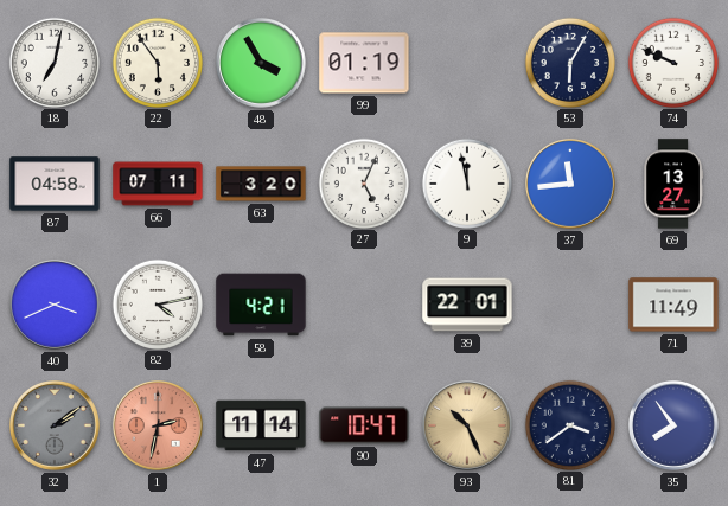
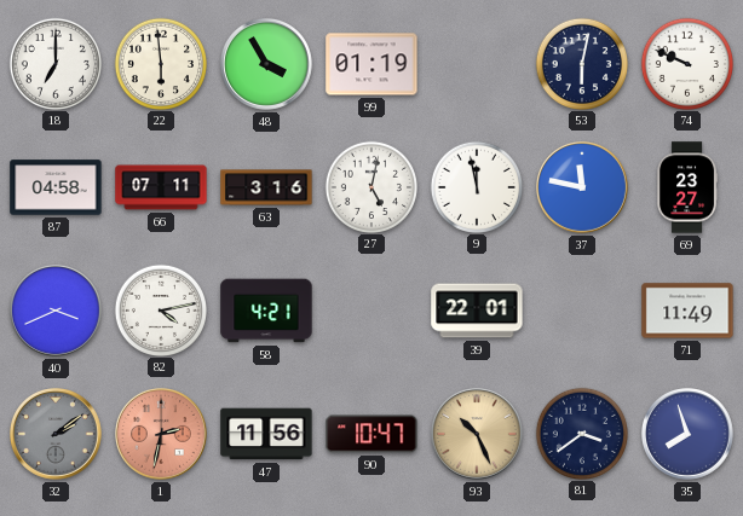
18: 7:02 -> 7:00
22: 5:54 -> 5:59
53: 6:05 -> 6:02
63: 3:20 -> 3:16
27: 5:04 -> 5:02
37: 11:44 -> 11:47
69: 13:27 -> 23:27
47: 11:14 -> 11:56
35: 7:54 -> 7:57
